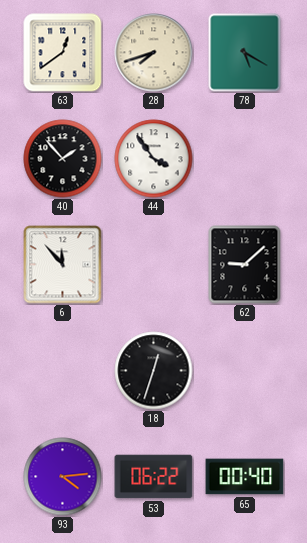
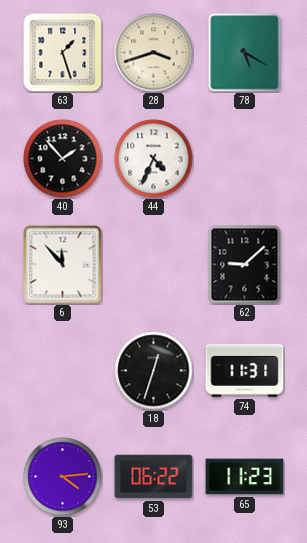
63: 12:39 -> 1:27
28: 7:42 -> 3:42
44: 3:54 -> 4:34
74: none -> 11:31
65: 00:40 -> 11:23
